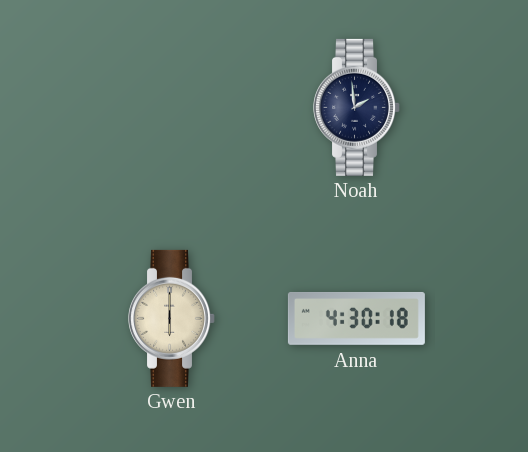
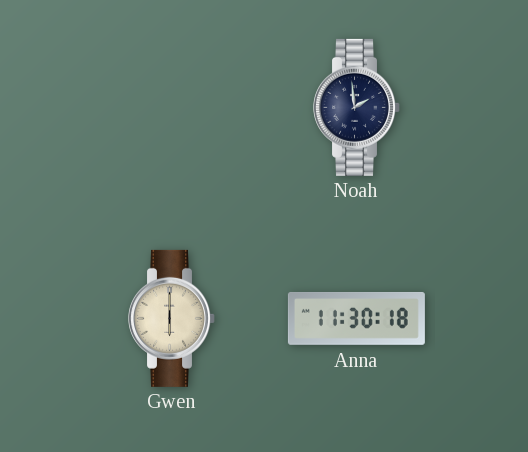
Anna: 4:30 -> 11:30
